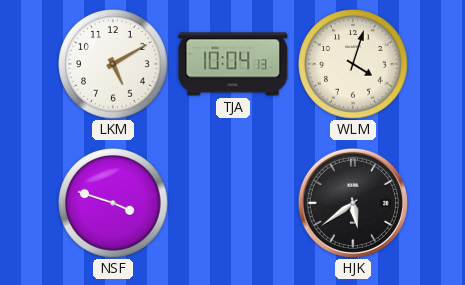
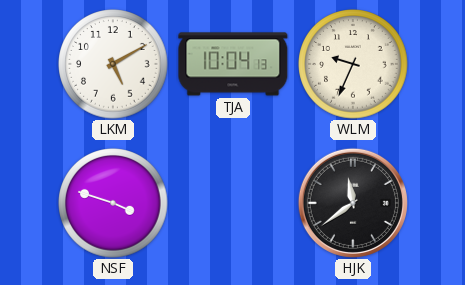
WLM: 4:03 -> 9:34
HJK: 5:39 -> 11:39
